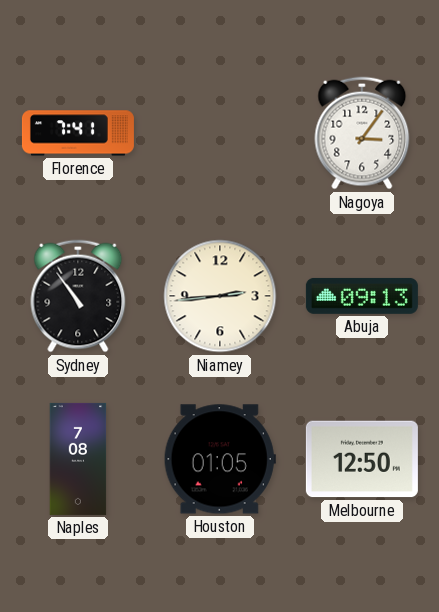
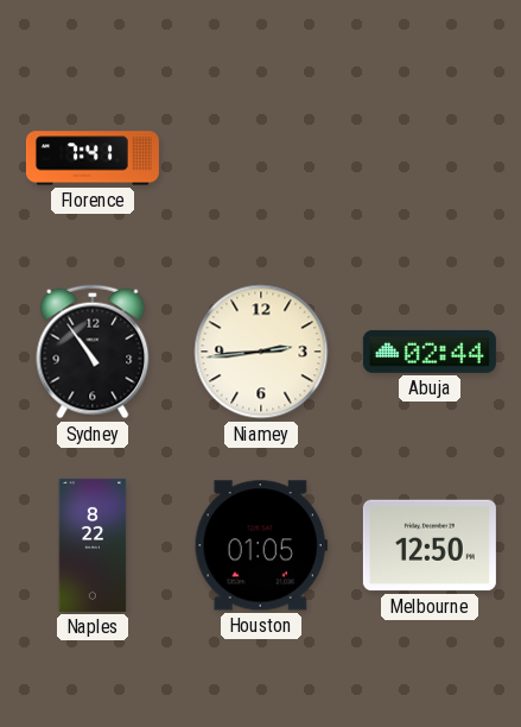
Nagoya: 3:06 -> none
Abuja: 09:13 -> 02:44
Naples: 7:08 -> 8:22
